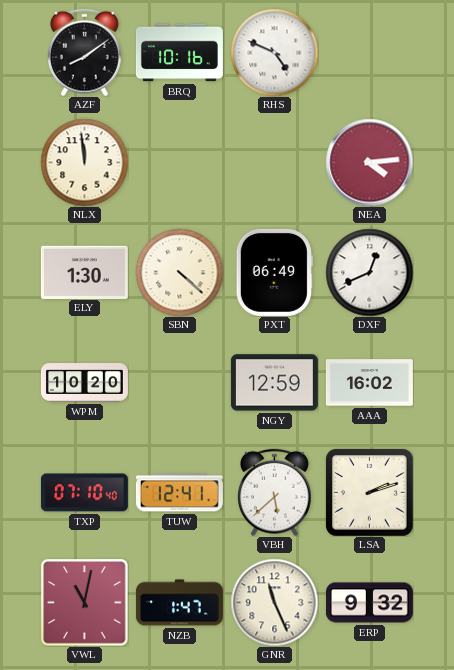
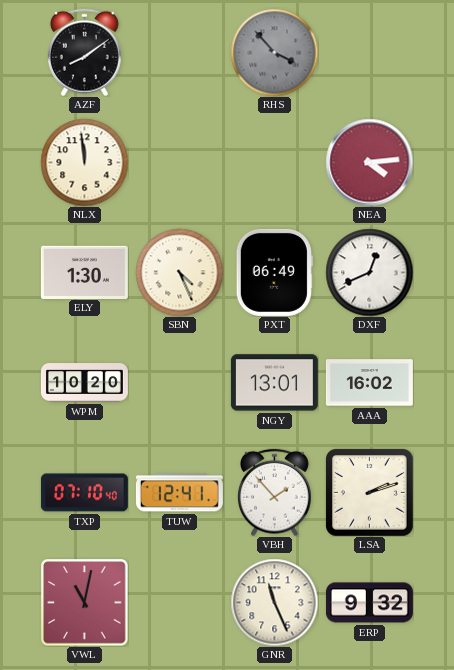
BRQ: 10:16 -> none
RHS: 4:49 -> 3:53
RHS dial: white -> grey
SBN: 4:22 -> 4:26
NGY: 12:59 -> 13:01
VBH: 5:38 -> 1:53
NZB: 1:47 -> none
